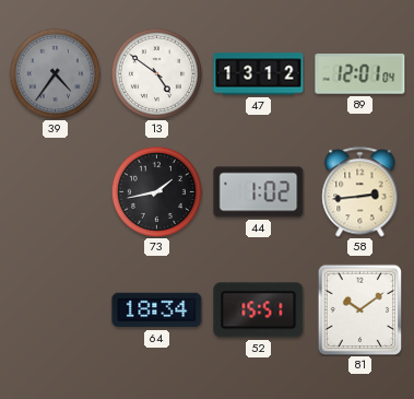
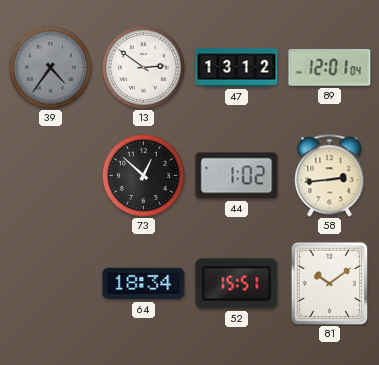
13: 4:51 -> 2:51
73: 1:43 -> 12:52
